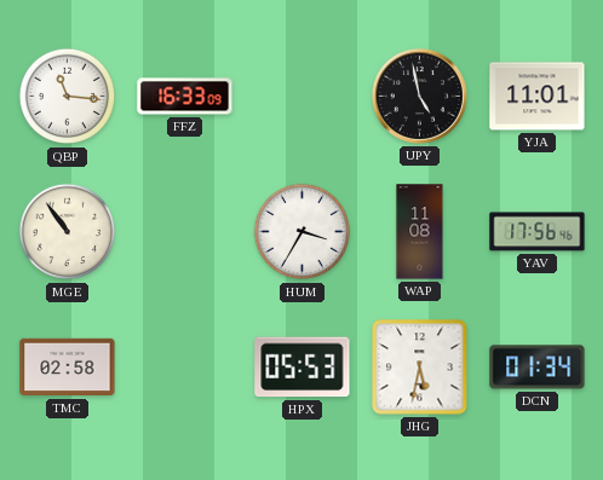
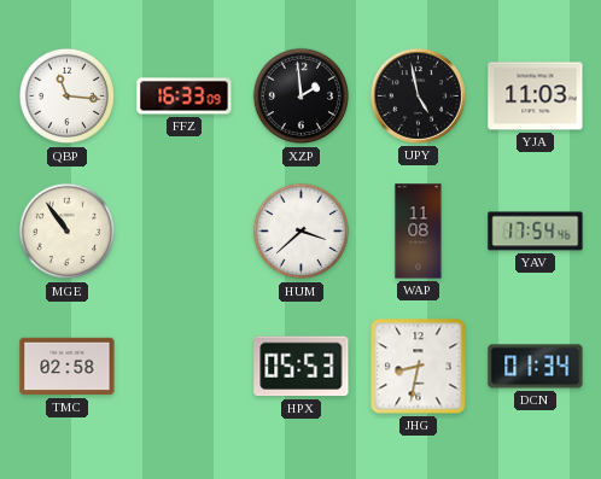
XZP: none -> 1:59
YJA: 11:01 -> 11:03
HUM: 3:35 -> 3:38
YAV: 17:56 -> 17:54
JHG: 5:32 -> 8:32
